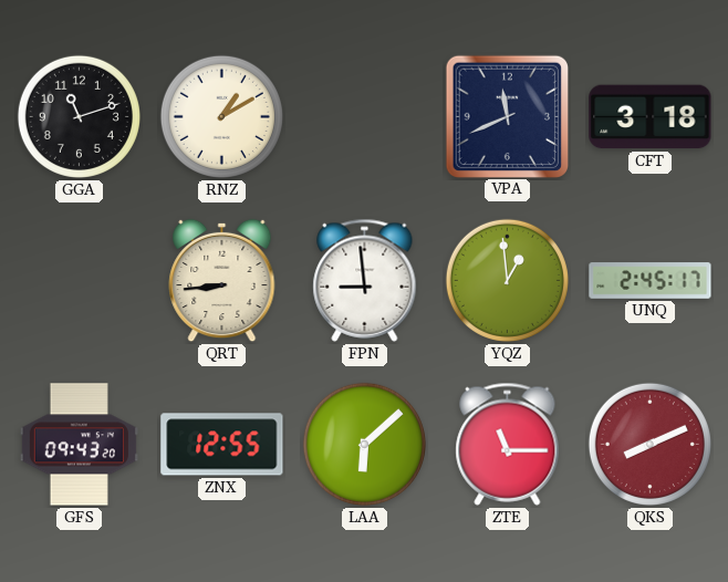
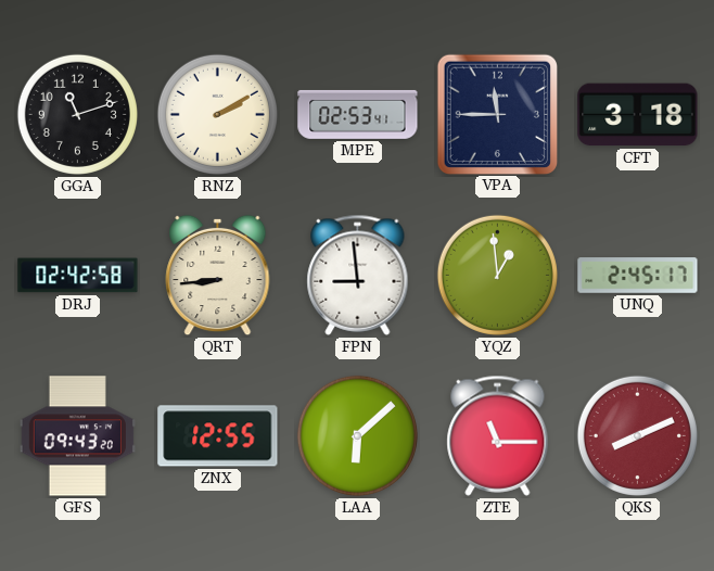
RNZ: 1:10 -> 2:10
MPE: none -> 02:53
VPA: 11:41 -> 11:45
DRJ: none -> 02:42
